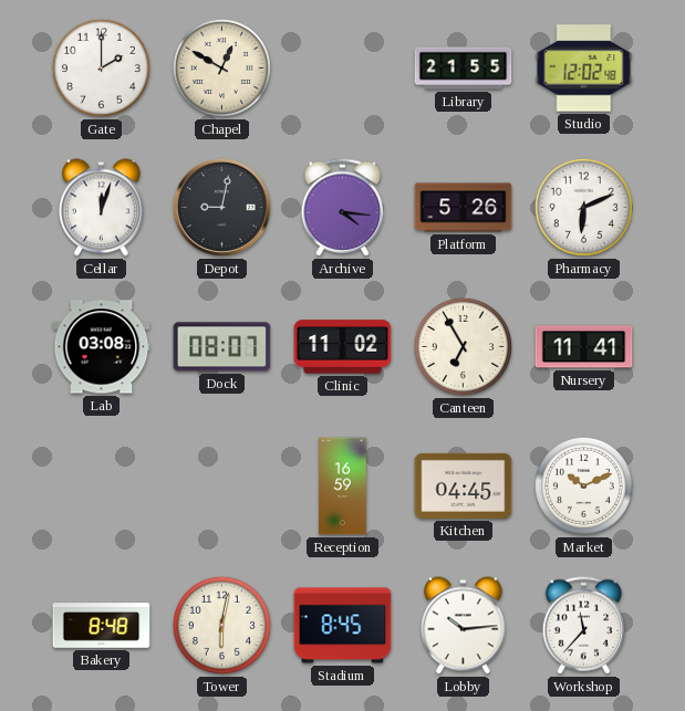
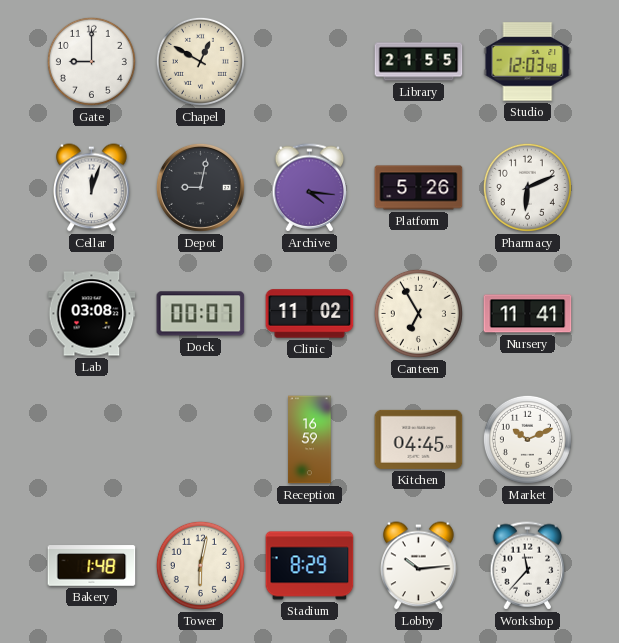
Gate: 2:00 -> 9:00
Studio: 12:02 -> 12:03
Dock: 08:07 -> 00:07
Bakery: 8:48 -> 1:48
Stadium: 8:45 -> 8:29
